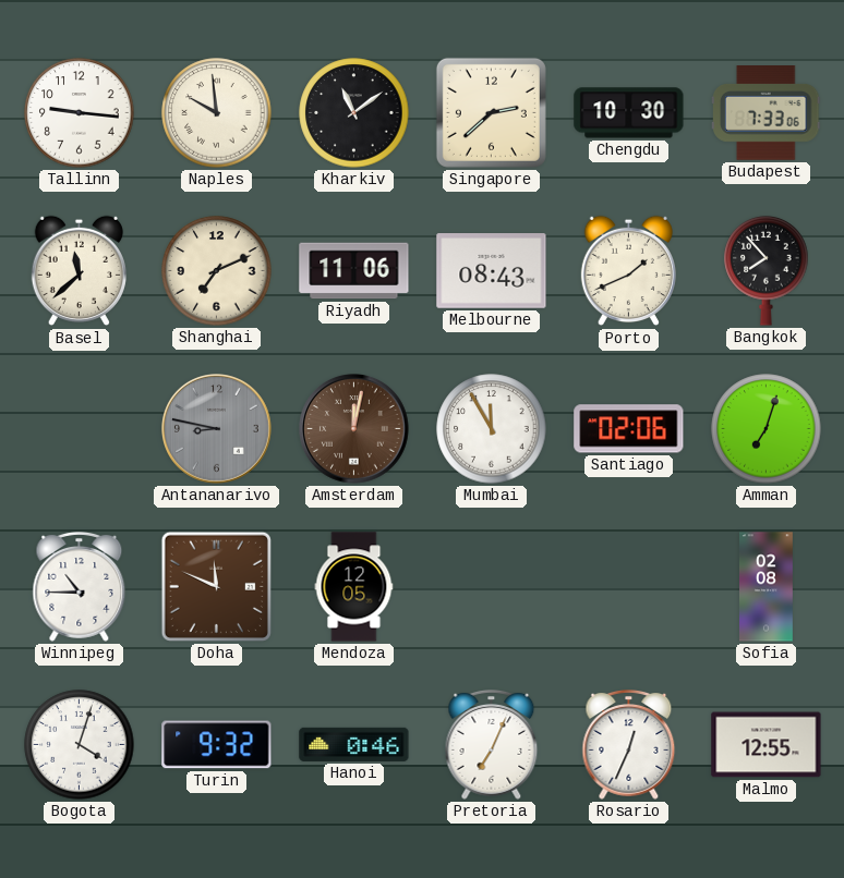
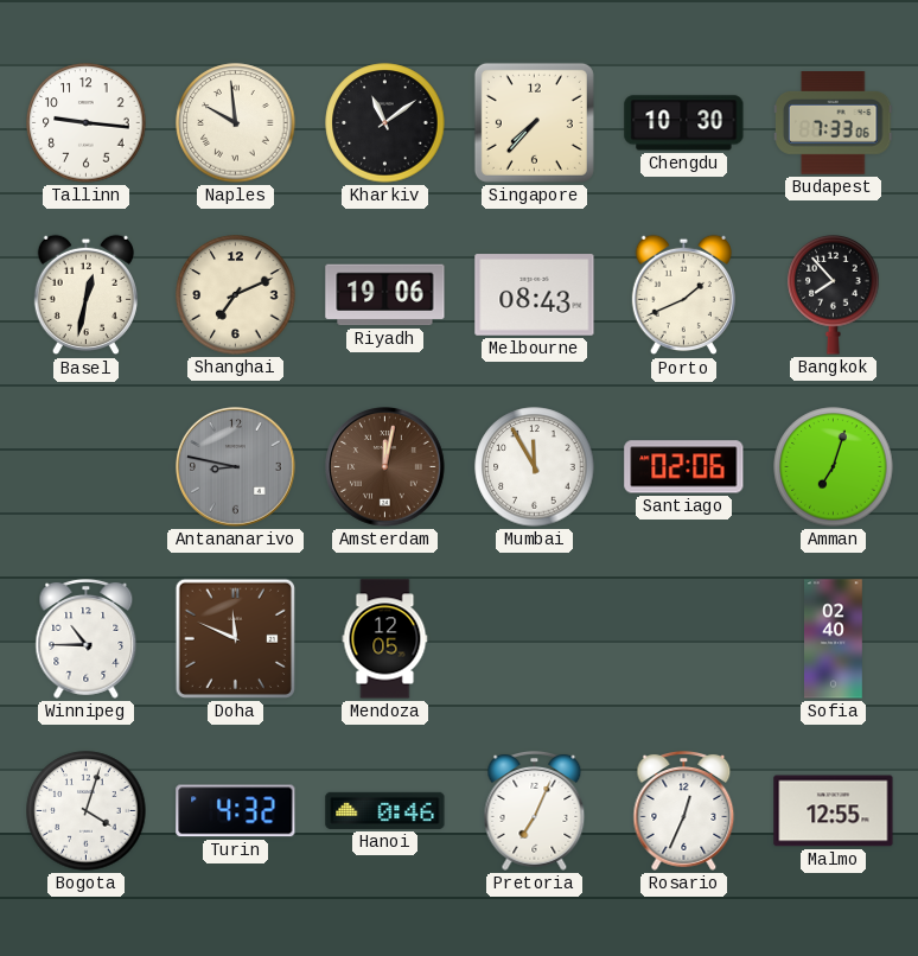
Singapore: 2:38 -> 7:37
Basel: 11:38 -> 12:32
Riyadh: 11:06 -> 19:06
Sofia: 02:08 -> 02:40
Turin: 9:32 -> 4:32
